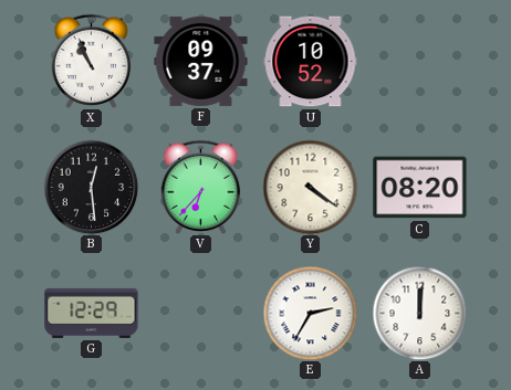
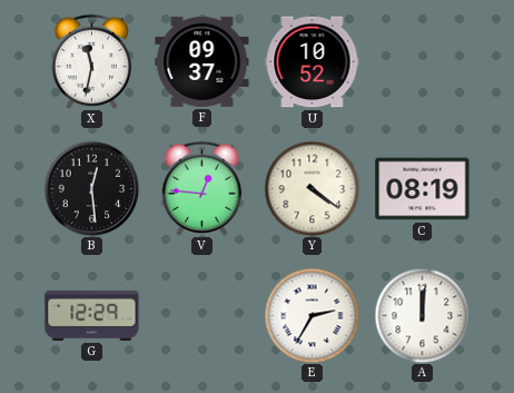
X: 10:56 -> 11:32
V: 6:37 -> 12:46
C: 08:20 -> 08:19
